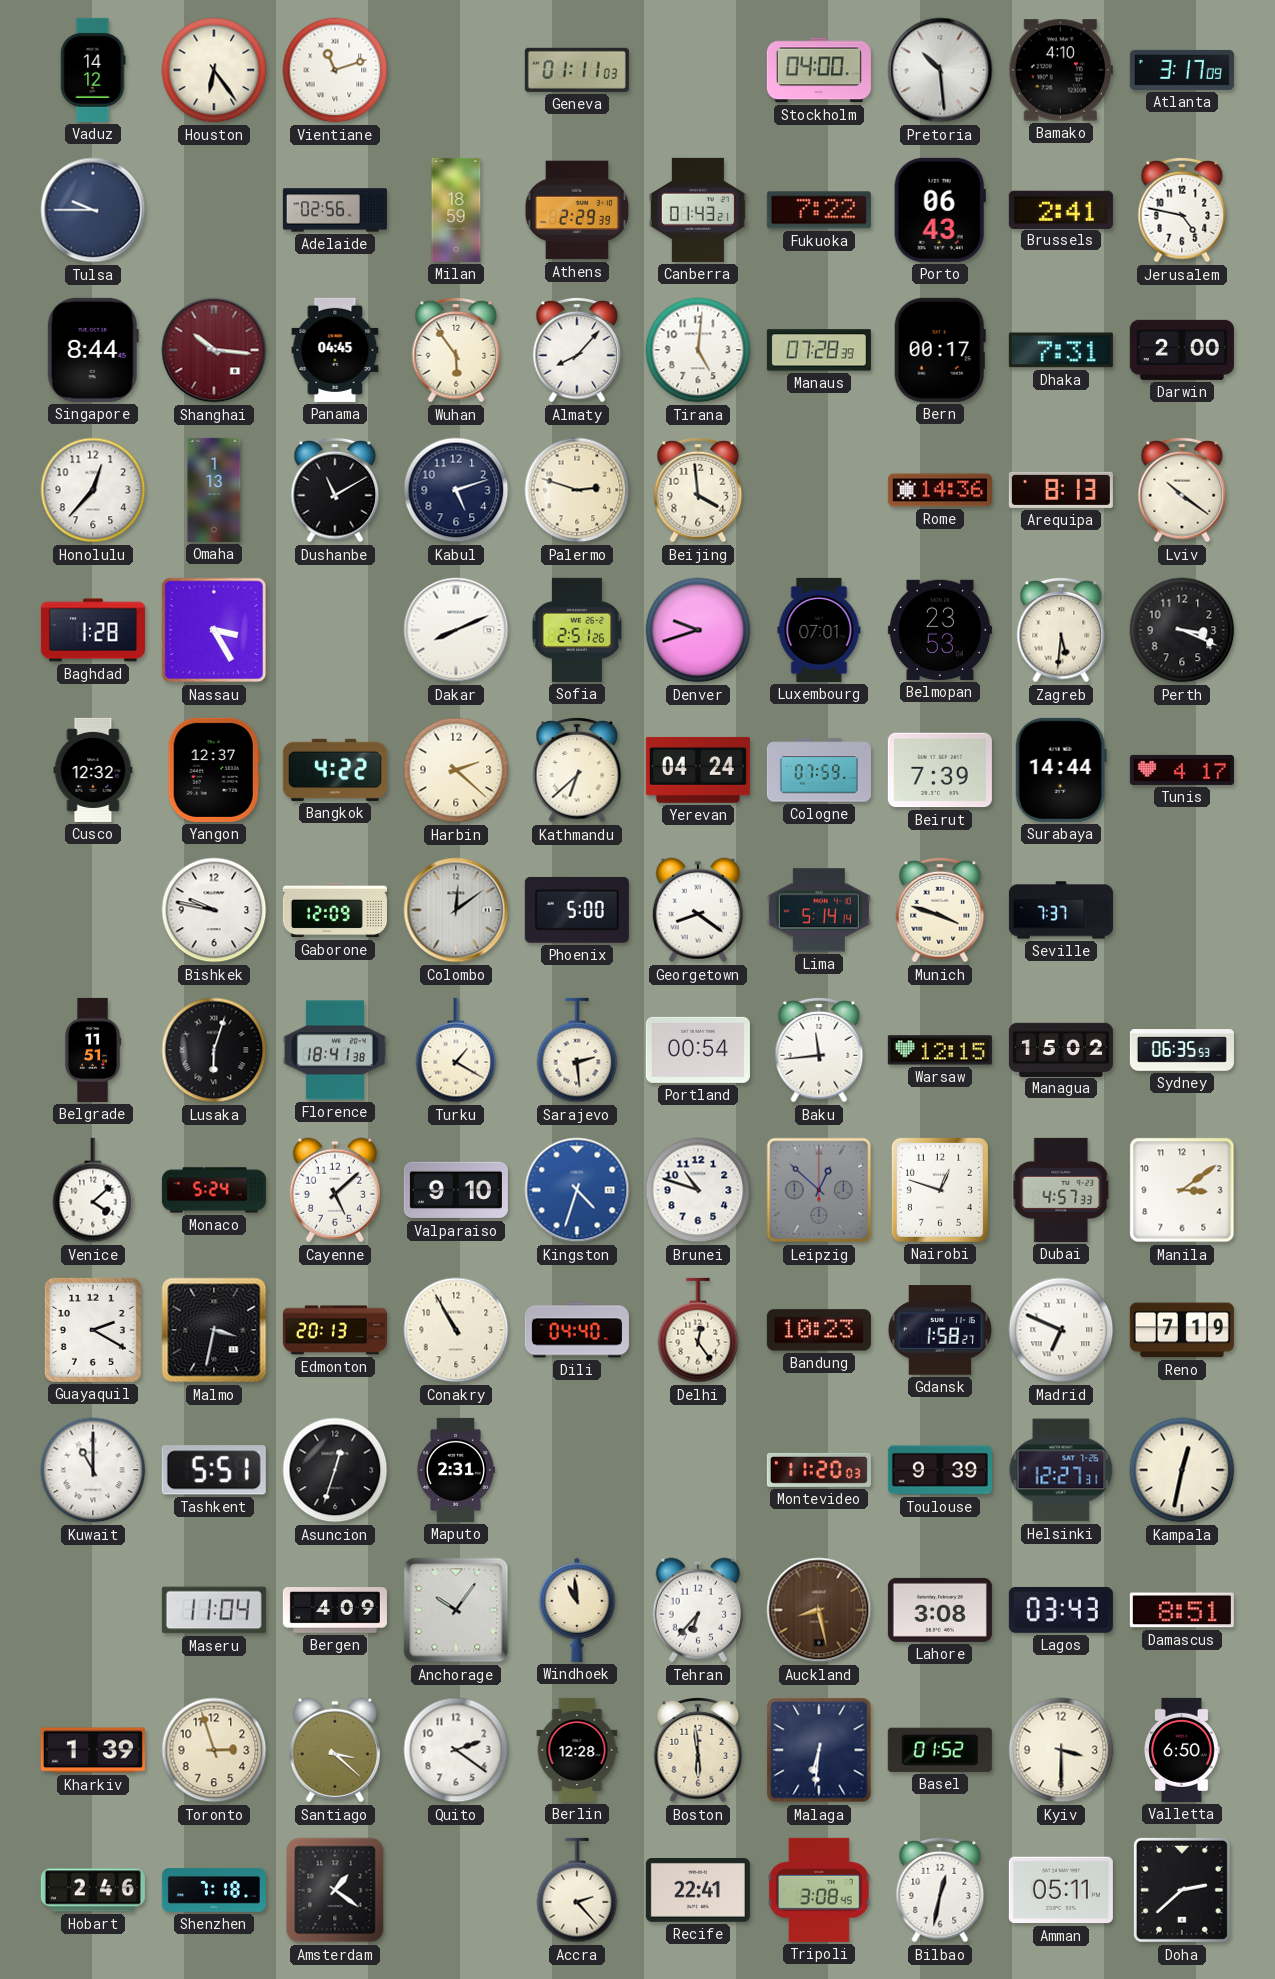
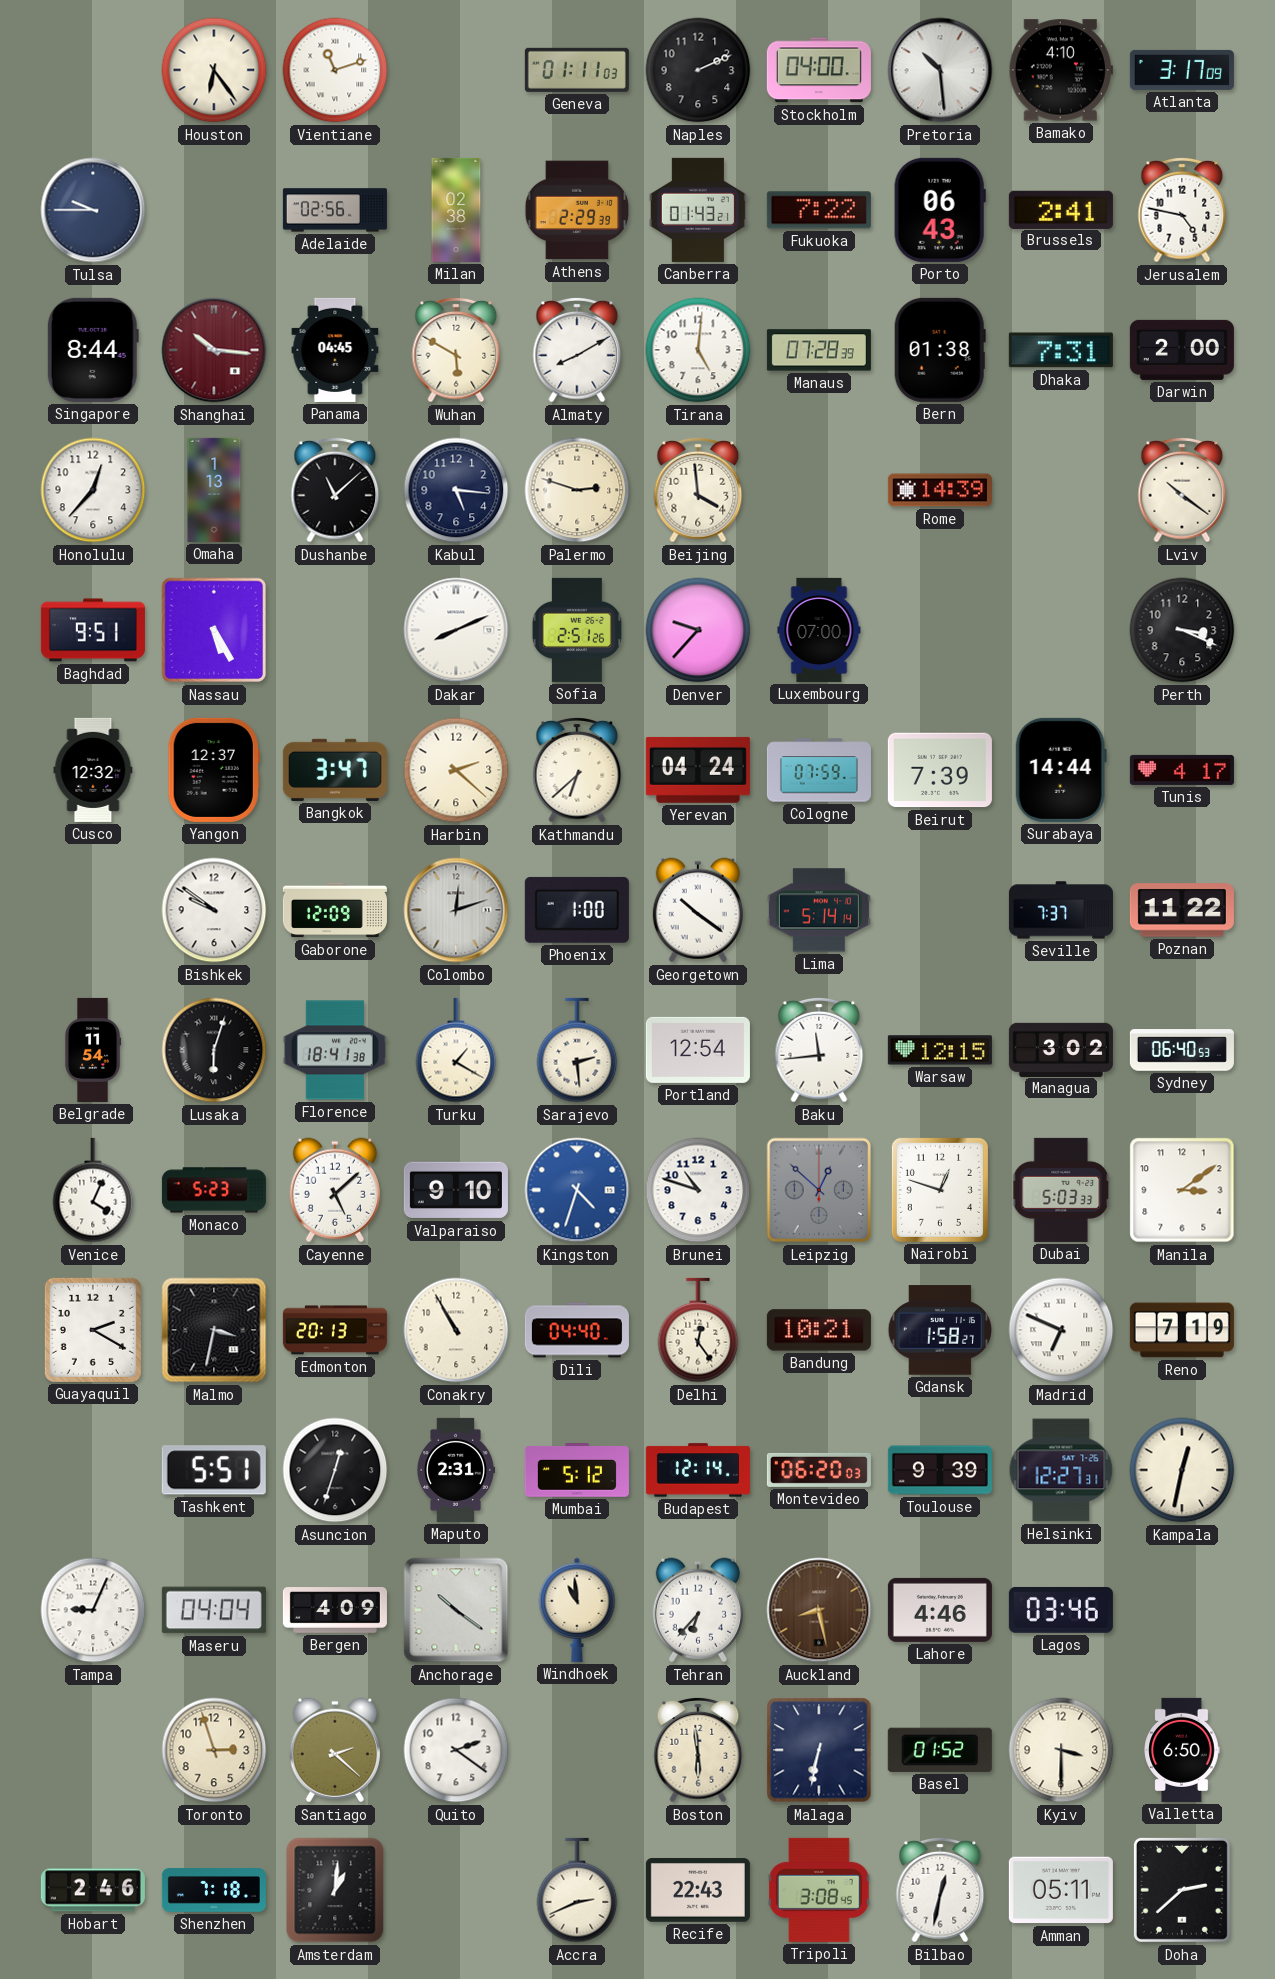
Vaduz: 14:12 -> none
Naples: none -> 2:11
Milan: 18:59 -> 02:38
Wuhan: 5:54 -> 5:50
Almaty: 8:07 -> 8:10
Bern: 00:17 -> 01:38
Dushanbe: 11:10 -> 11:08
Kabul: 5:12 -> 5:16
Rome: 14:36 -> 14:39
Arequipa: 8:13 -> none
Baghdad: 1:28 -> 9:51
Nassau: 3:25 -> 5:25
Denver: 9:42 -> 9:37
Luxembourg: 07:01 -> 07:00
Belmopan: 23:53 -> none
Zagreb: 5:31 -> none
Bangkok: 4:22 -> 3:47
Bishkek: 9:47 -> 9:51
Colombo: 12:09 -> 12:12
Phoenix: 5:00 -> 1:00
Georgetown: 8:21 -> 10:21
Munich: 3:48 -> none
Poznan: none -> 11:22
Belgrade: 11:51 -> 11:54
Portland: 00:54 -> 12:54
Managua: 15:02 -> 3:02
Sydney: 06:35 -> 06:40
Venice: 4:08 -> 4:04
Monaco: 5:24 -> 5:23
Dubai: 4:57 -> 5:03
Bandung: 10:23 -> 10:21
Kuwait: 11:00 -> none
Mumbai: none -> 5:12
Budapest: none -> 12:14
Montevideo: 11:20 -> 06:20
Tampa: none -> 9:04
Maseru: 11:04 -> 04:04
Anchorage: 10:06 -> 10:21
Lahore: 3:08 -> 4:46
Lagos: 03:43 -> 03:46
Damascus: 8:51 -> none
Kharkiv: 1:39 -> none
Santiago: 3:22 -> 2:22
Berlin: 12:28 -> none
Malaga: 6:31 -> 6:32
Amsterdam: 1:21 -> 1:01
Accra: 2:23 -> 2:41
Recife: 22:41 -> 22:43
